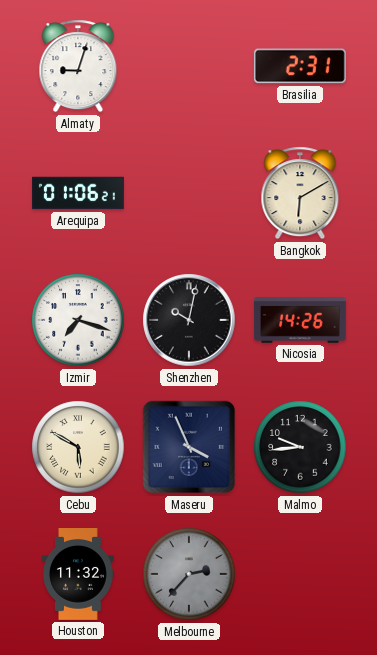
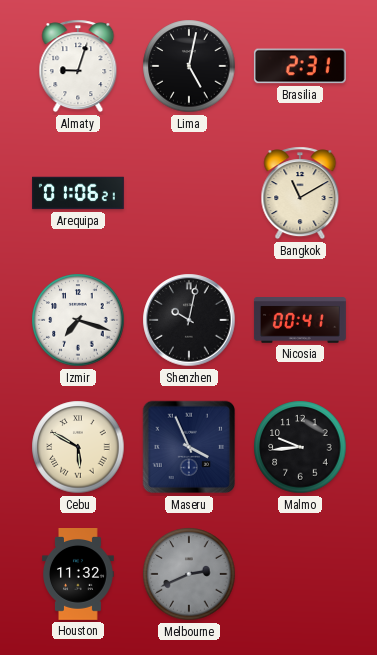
Lima: none -> 5:02
Bangkok: 6:10 -> 11:10
Nicosia: 14:26 -> 00:41
Melbourne: 2:37 -> 2:41
